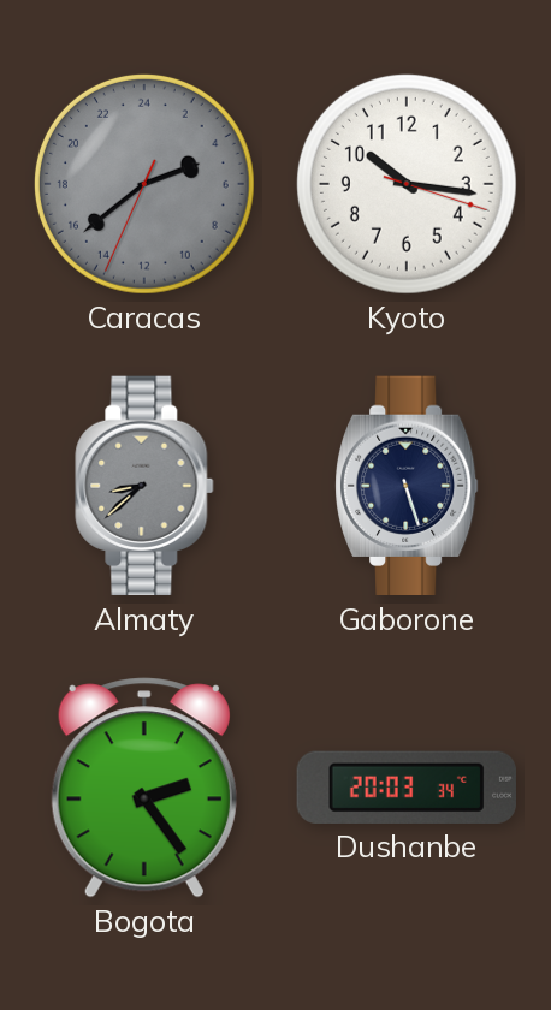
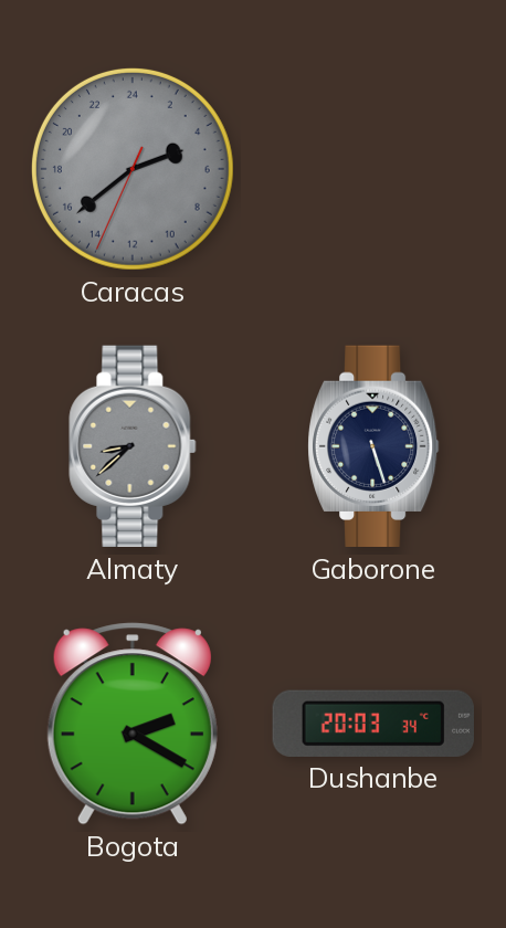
Kyoto: 10:16 -> none
Bogota: 2:24 -> 2:20
